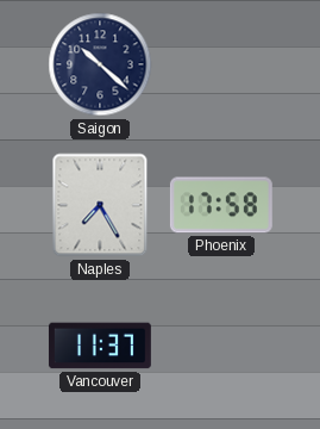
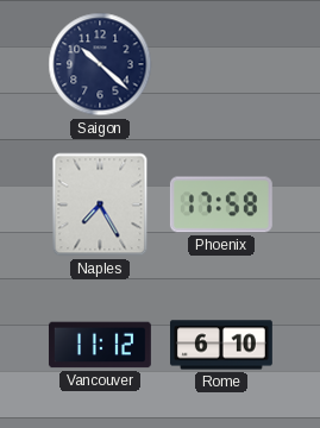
Vancouver: 11:37 -> 11:12
Rome: none -> 6:10
